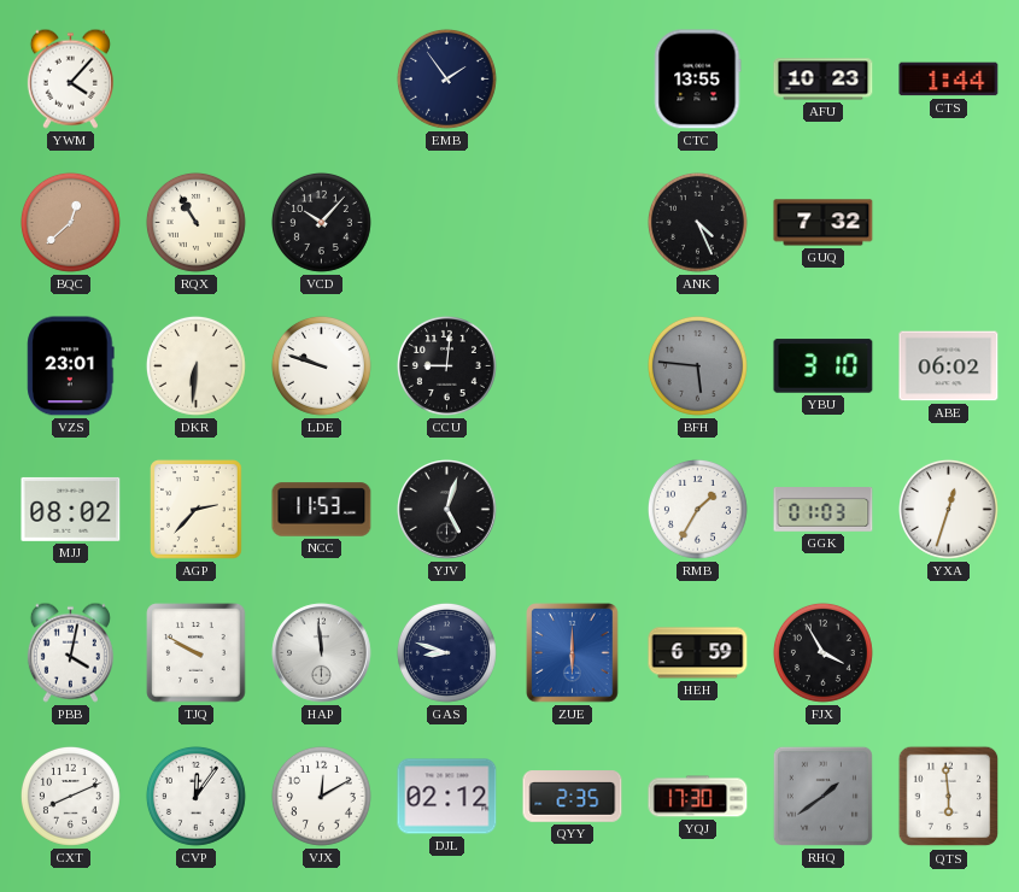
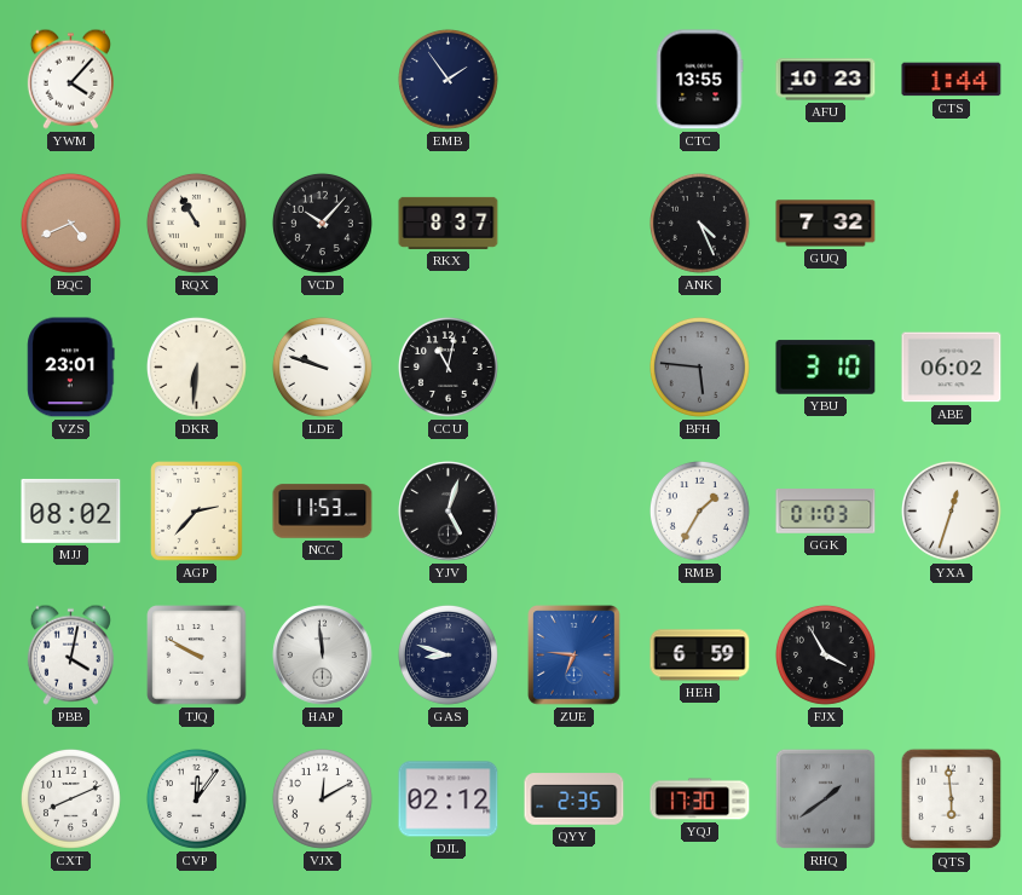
BQC: 12:38 -> 4:41
RKX: none -> 8:37
CCU: 9:01 -> 11:02
ZUE: 6:00 -> 6:46
